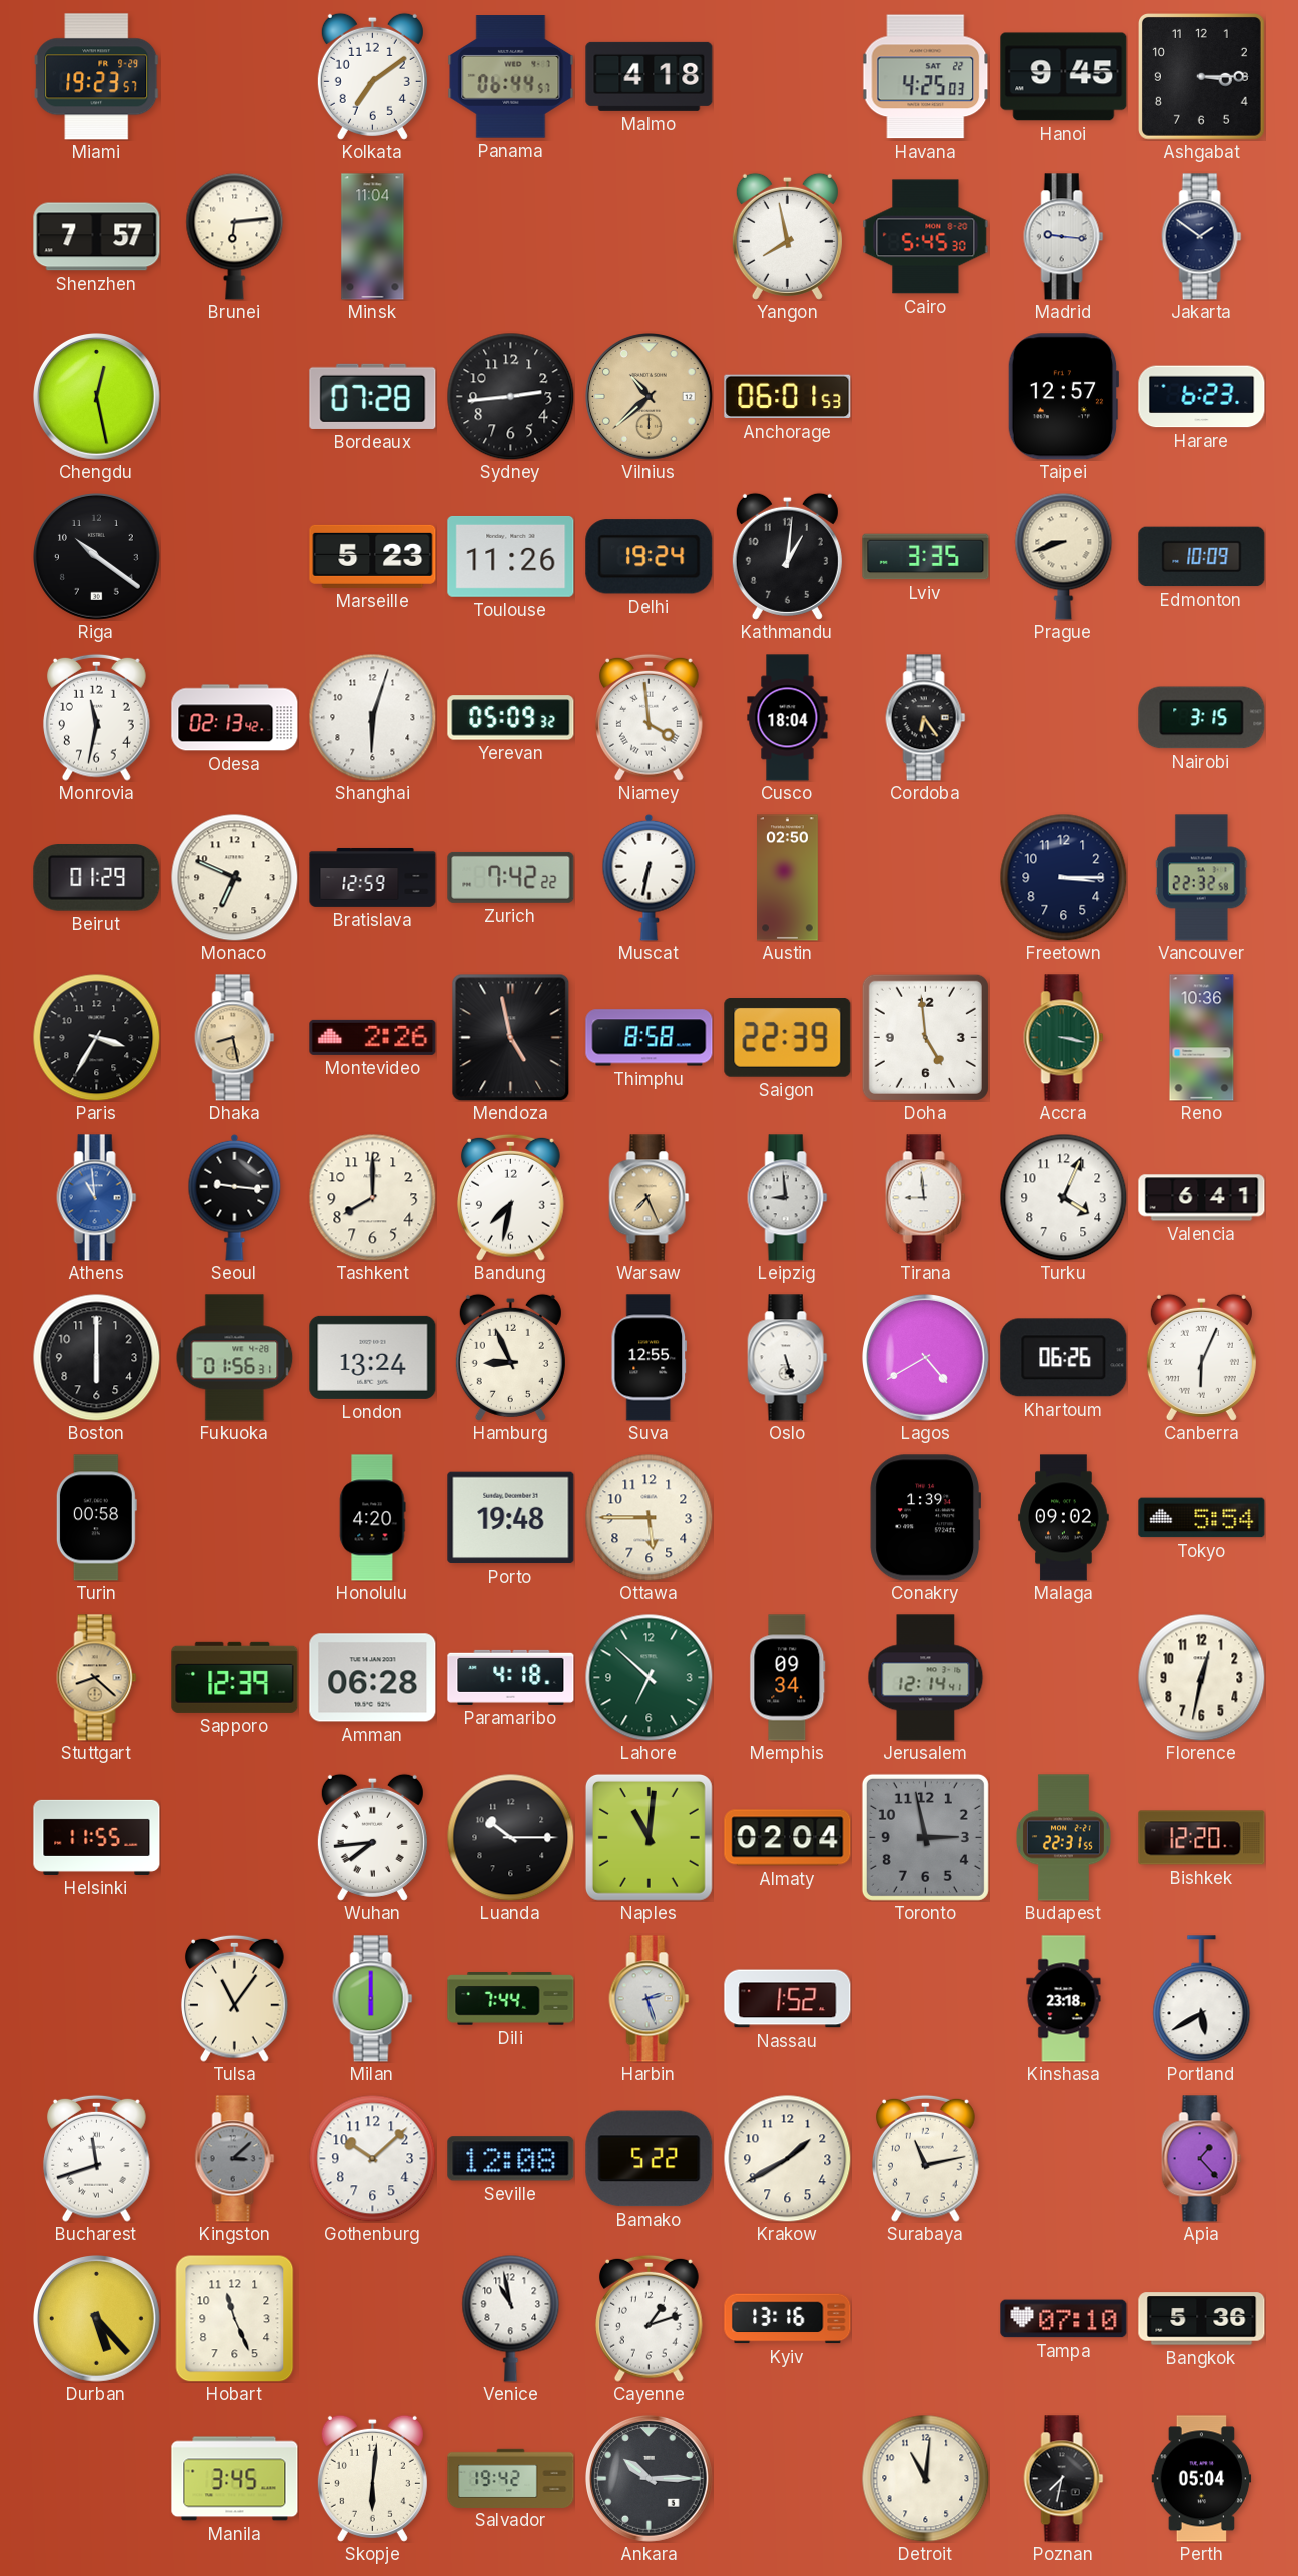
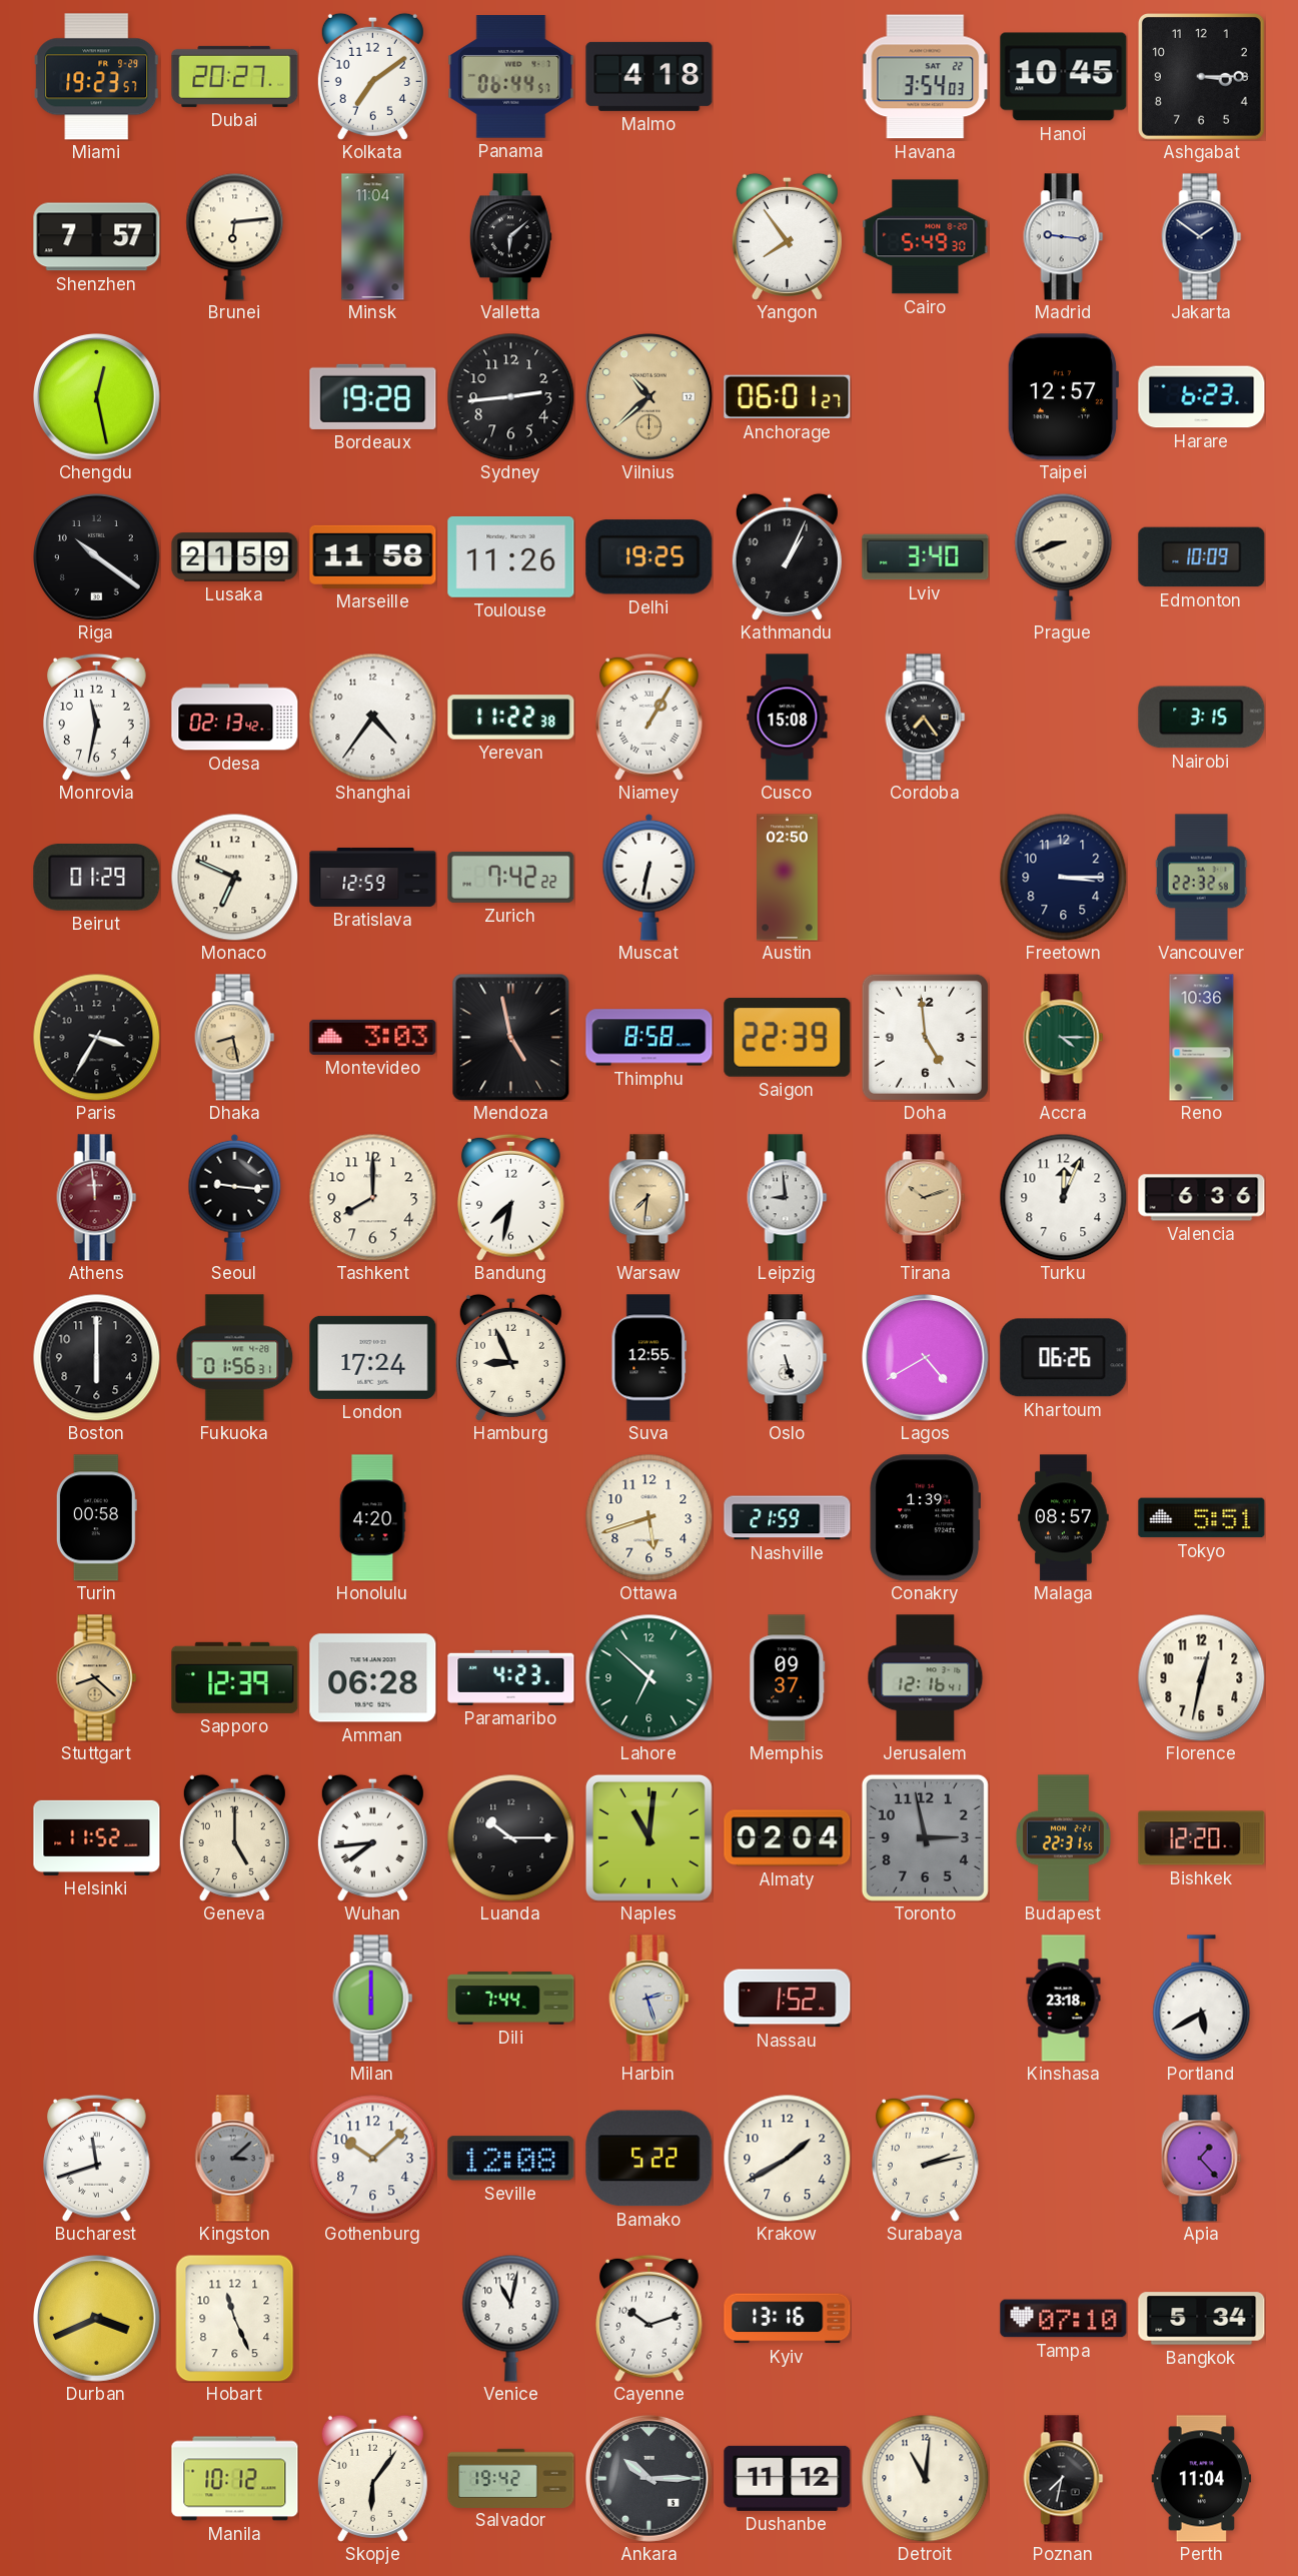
Dubai: none -> 20:27
Havana: 4:25 -> 3:54
Hanoi: 9:45 -> 10:45
Valletta: none -> 6:08
Yangon: 7:58 -> 7:54
Cairo: 5:45 -> 5:49
Bordeaux: 07:28 -> 19:28
Anchorage: 06:01:53 -> 06:01:27
Lusaka: none -> 21:59
Marseille: 5:23 -> 11:58
Delhi: 19:24 -> 19:25
Kathmandu: 1:01 -> 1:04
Lviv: 3:35 -> 3:40
Shanghai: 6:03 -> 4:36
Yerevan: 05:09 -> 11:22
Niamey: 3:59 -> 1:05
Cusco: 18:04 -> 15:08
Cordoba: 6:24 -> 7:24
Montevideo: 2:26 -> 3:03
Accra: 3:17 -> 4:15
Athens: 10:59 -> 11:59
Athens dial: blue -> burgundy
Warsaw: 7:26 -> 7:31
Tirana: 8:59 -> 10:12
Tirana dial: white -> champagne
Turku: 4:04 -> 12:04
Valencia: 6:41 -> 6:36
London: 13:24 -> 17:24
Canberra: 6:04 -> none
Porto: 19:48 -> none
Ottawa: 5:45 -> 5:42
Nashville: none -> 21:59
Malaga: 09:02 -> 08:57
Tokyo: 5:54 -> 5:51
Paramaribo: 4:18 -> 4:23
Memphis: 09:34 -> 09:37
Jerusalem: 12:14 -> 12:16
Helsinki: 11:55 -> 11:52
Geneva: none -> 5:00
Tulsa: 11:06 -> none
Surabaya: 11:13 -> 2:13
Durban: 5:23 -> 3:41
Venice: 10:58 -> 11:02
Cayenne: 1:12 -> 10:12
Bangkok: 5:36 -> 5:34
Manila: 3:45 -> 10:12
Skopje: 6:01 -> 6:06
Dushanbe: none -> 11:12
Perth: 05:04 -> 11:04
